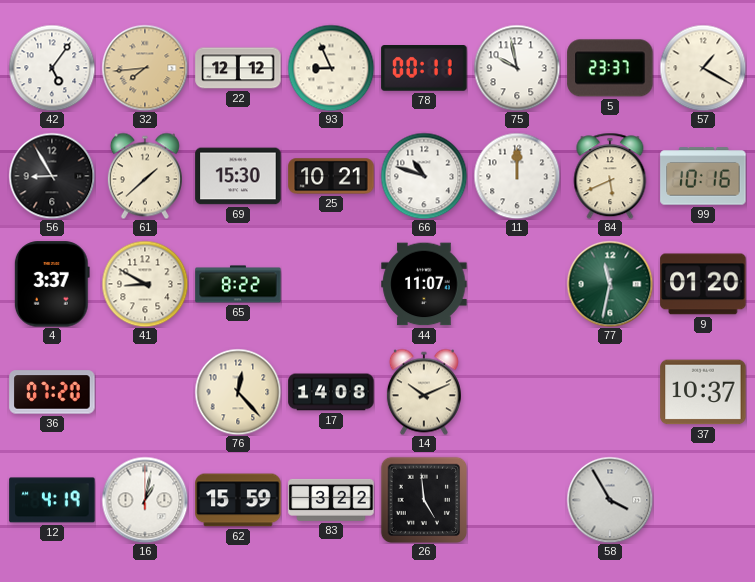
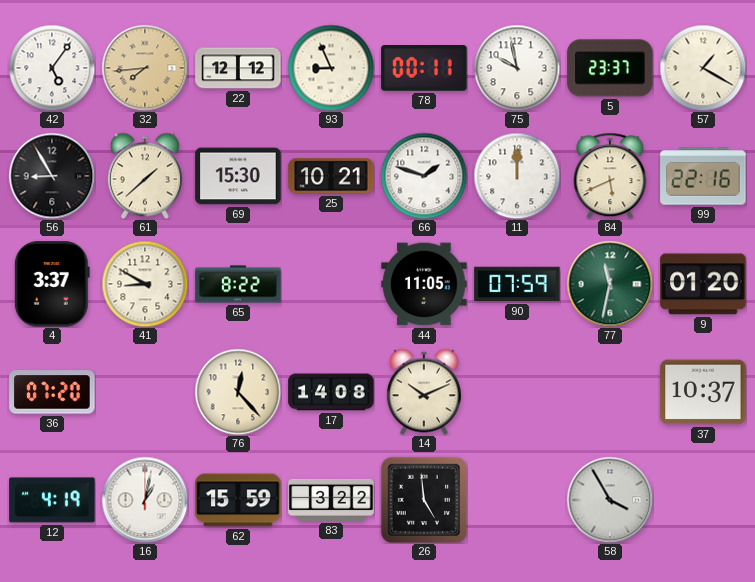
66: 10:48 -> 1:48
99: 10:16 -> 22:16
44: 11:07 -> 11:05
90: none -> 07:59
